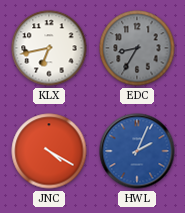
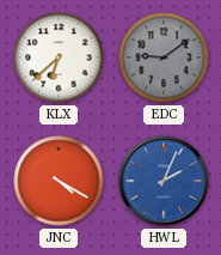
KLX: 6:43 -> 6:38
EDC: 8:35 -> 9:09
